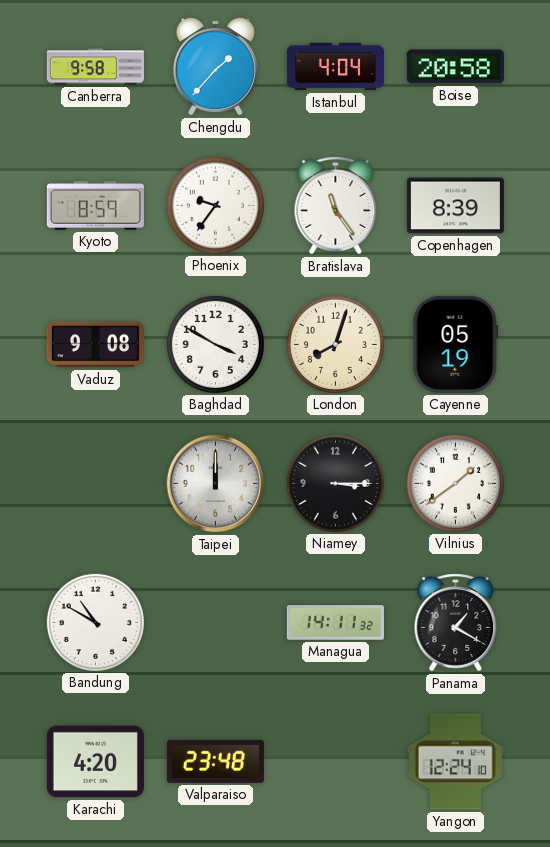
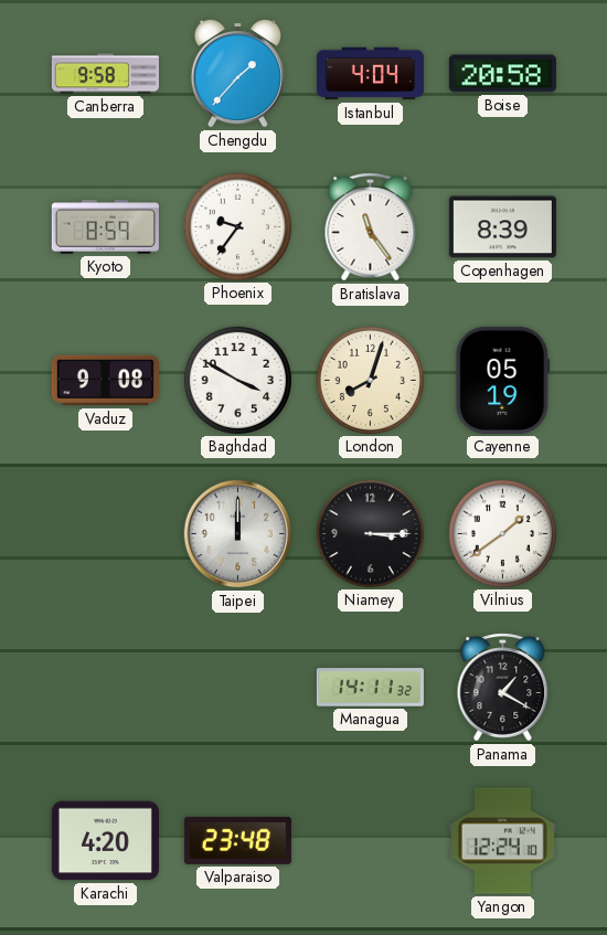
Bandung: 10:50 -> none
